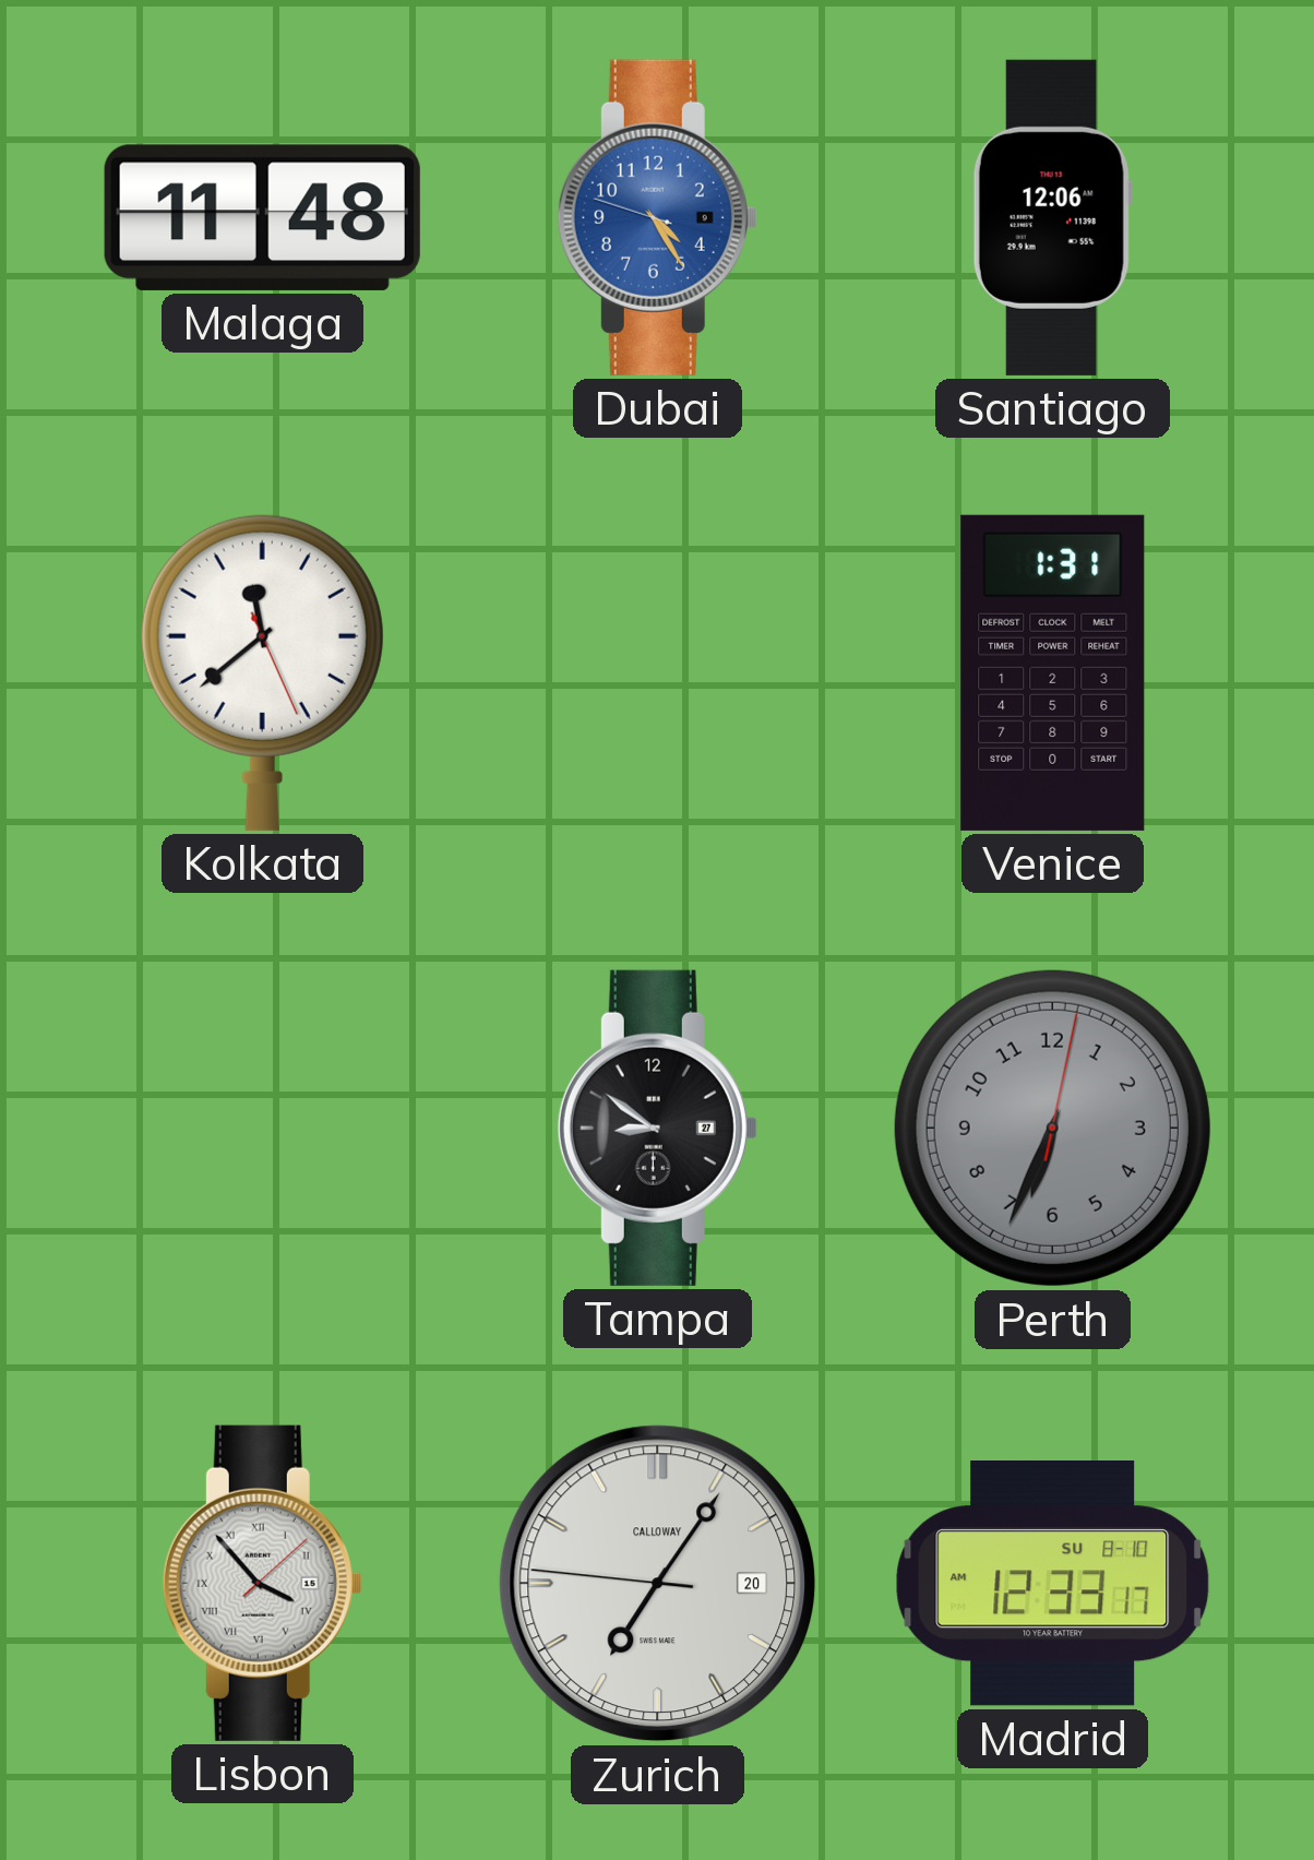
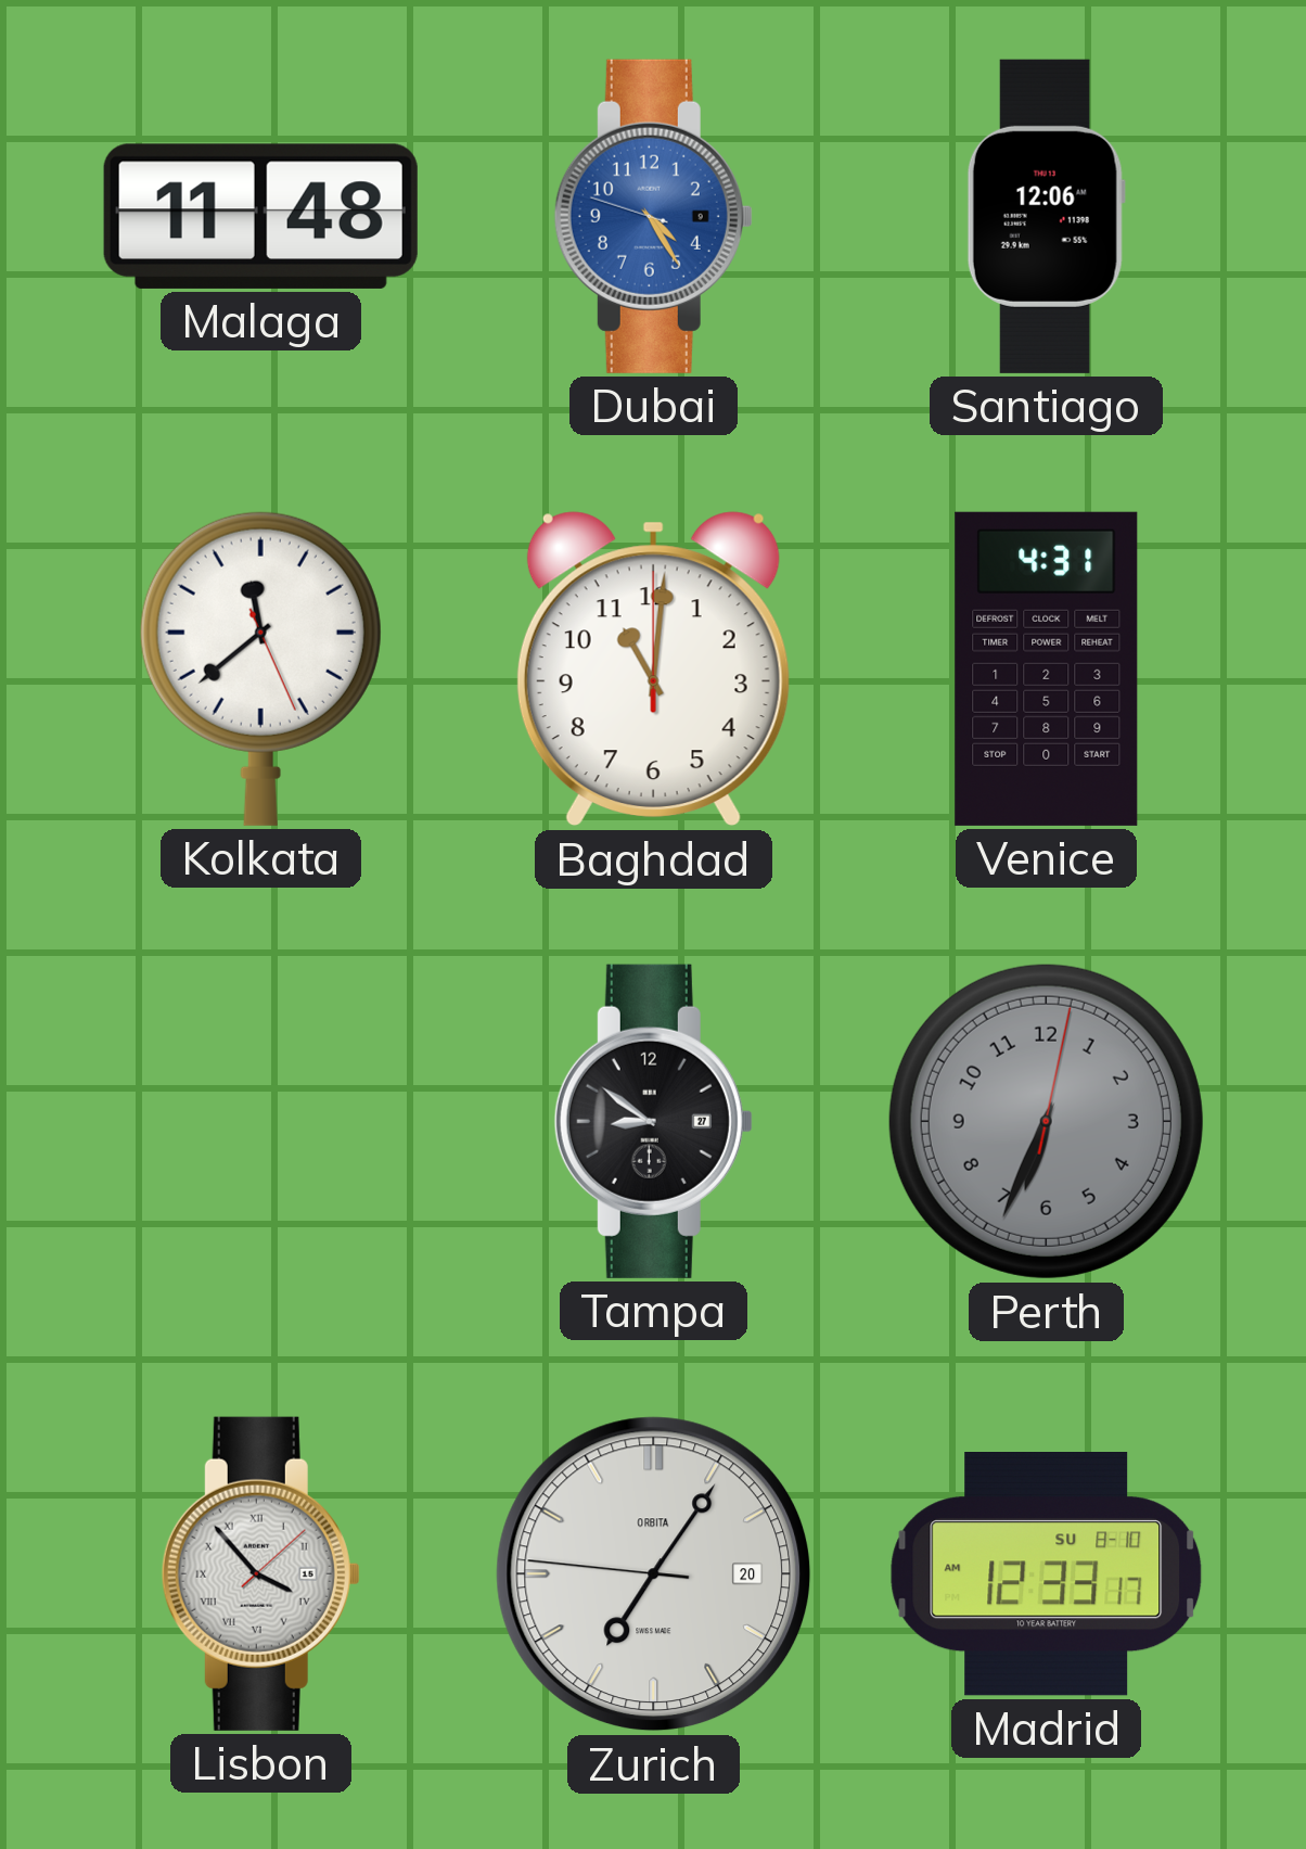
Baghdad: none -> 11:01
Venice: 1:31 -> 4:31
Zurich brand: CALLOWAY -> ORBITA
